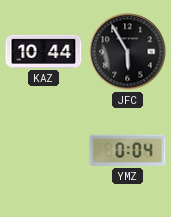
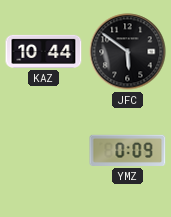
JFC: 5:55 -> 5:51
YMZ: 0:04 -> 0:09
